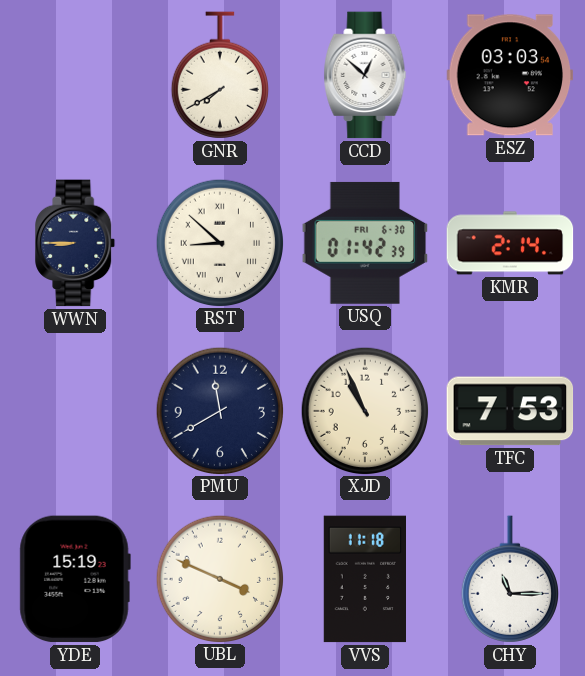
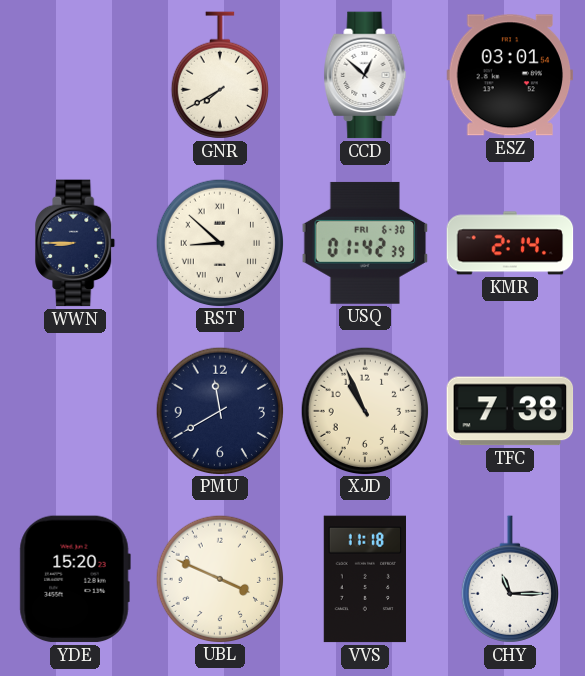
ESZ: 03:03 -> 03:01
TFC: 7:53 -> 7:38
YDE: 15:19 -> 15:20
